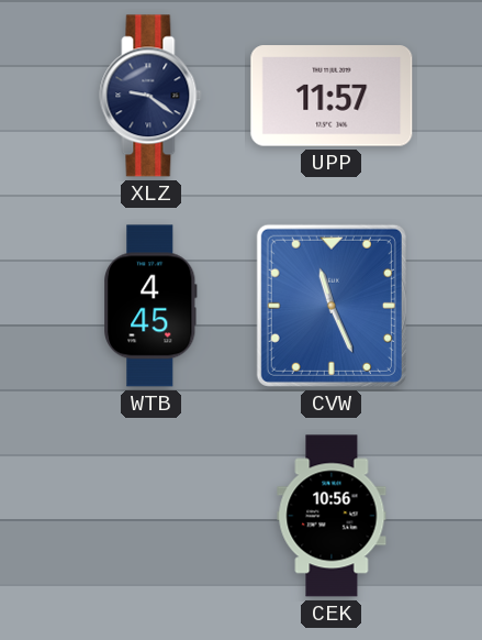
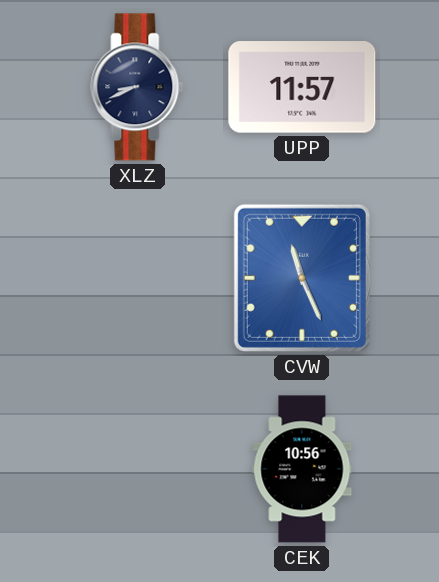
XLZ: 9:21 -> 8:41
WTB: 4:45 -> none
